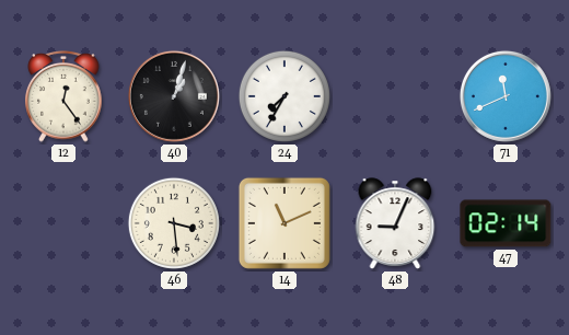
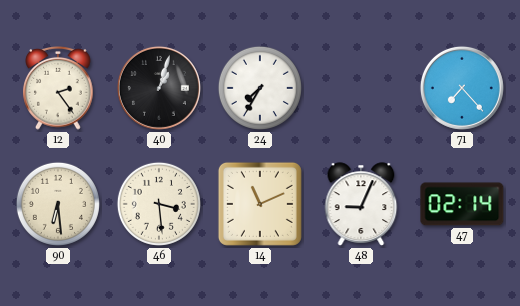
12: 12:24 -> 2:24
71: 11:41 -> 7:23
90: none -> 6:29
